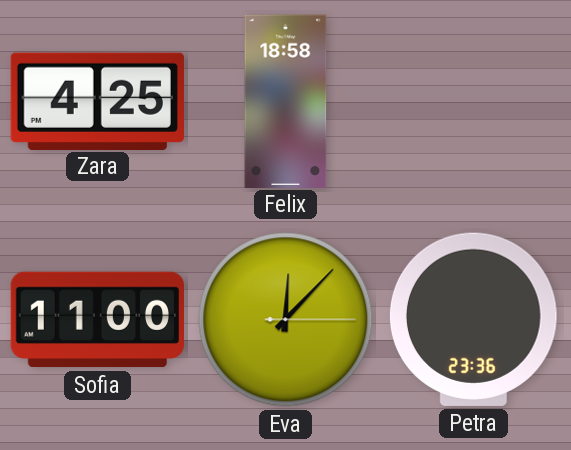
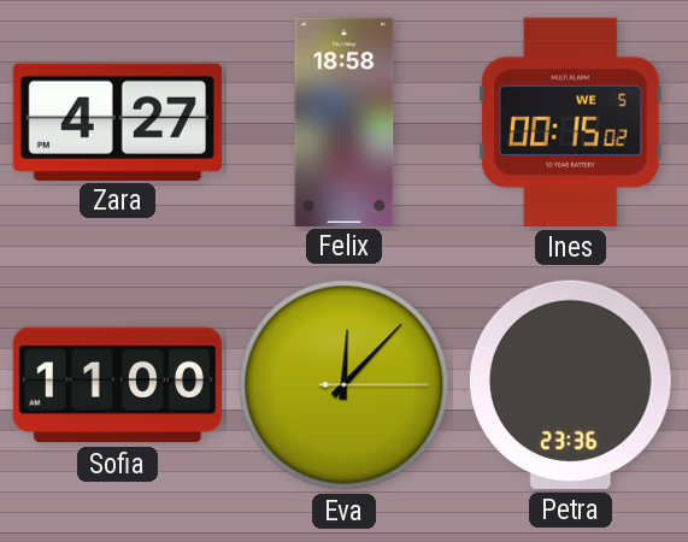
Zara: 4:25 -> 4:27
Ines: none -> 00:15
